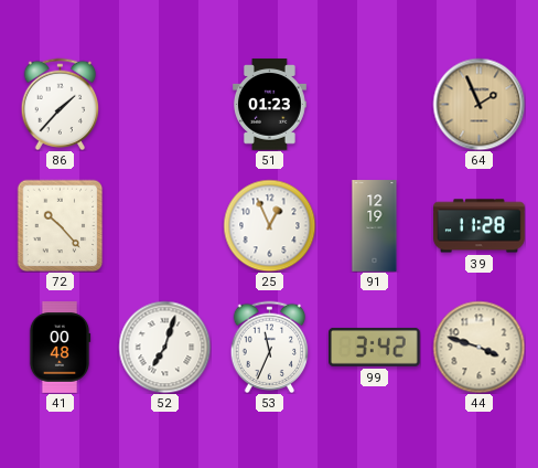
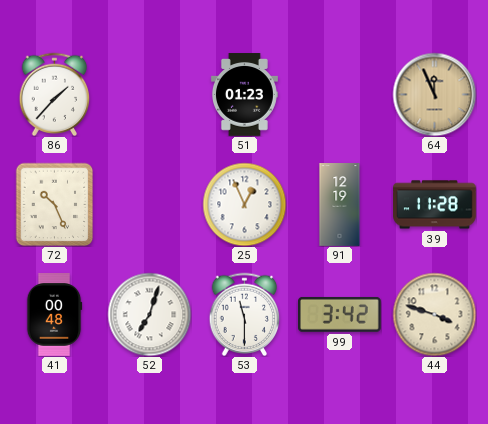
64: 1:56 -> 11:56
72: 10:23 -> 10:26
53: 11:34 -> 11:30
